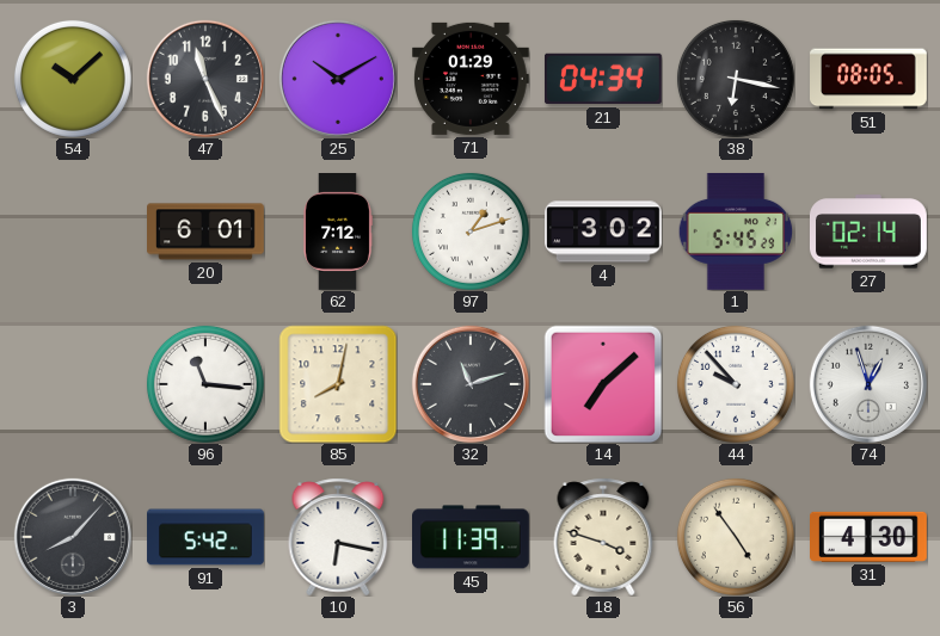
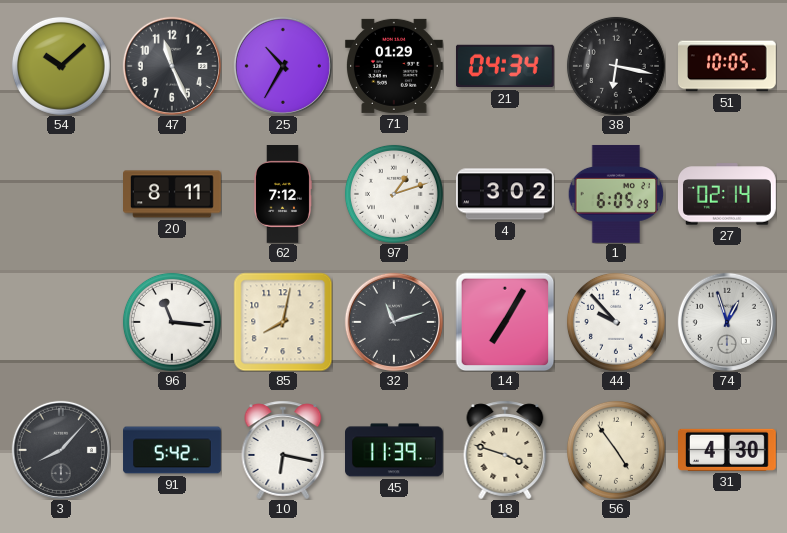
25: 10:10 -> 10:35
51: 08:05 -> 10:05
20: 6:01 -> 8:11
1: 5:45 -> 6:05
14: 7:08 -> 7:05
